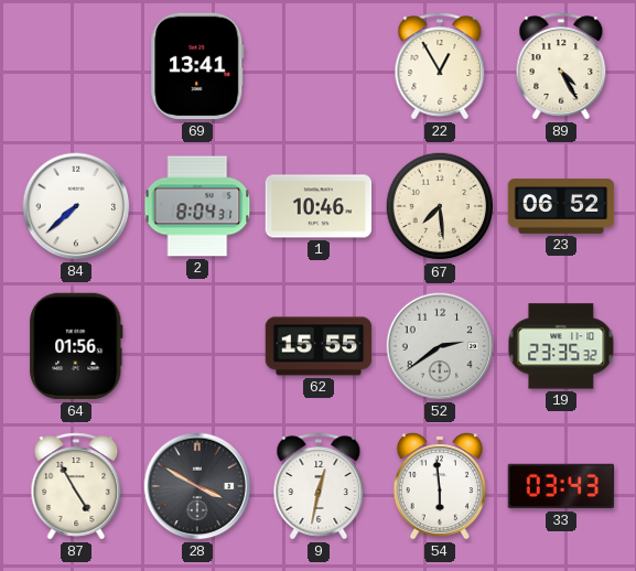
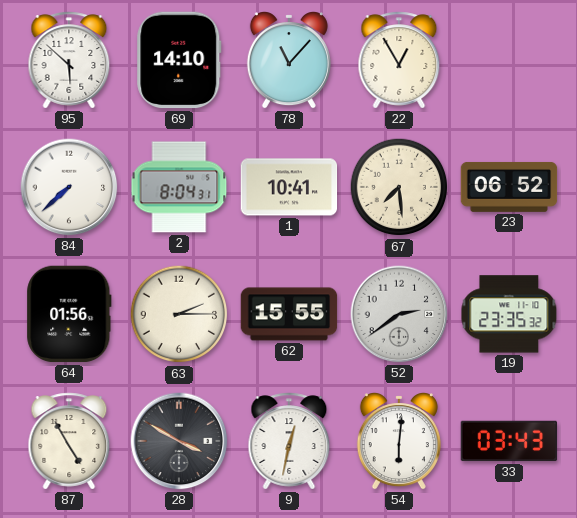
95: none -> 5:52
69: 13:41 -> 14:10
78: none -> 11:07
89: 4:25 -> none
1: 10:46 -> 10:41
63: none -> 2:15
54: 5:59 -> 6:01
